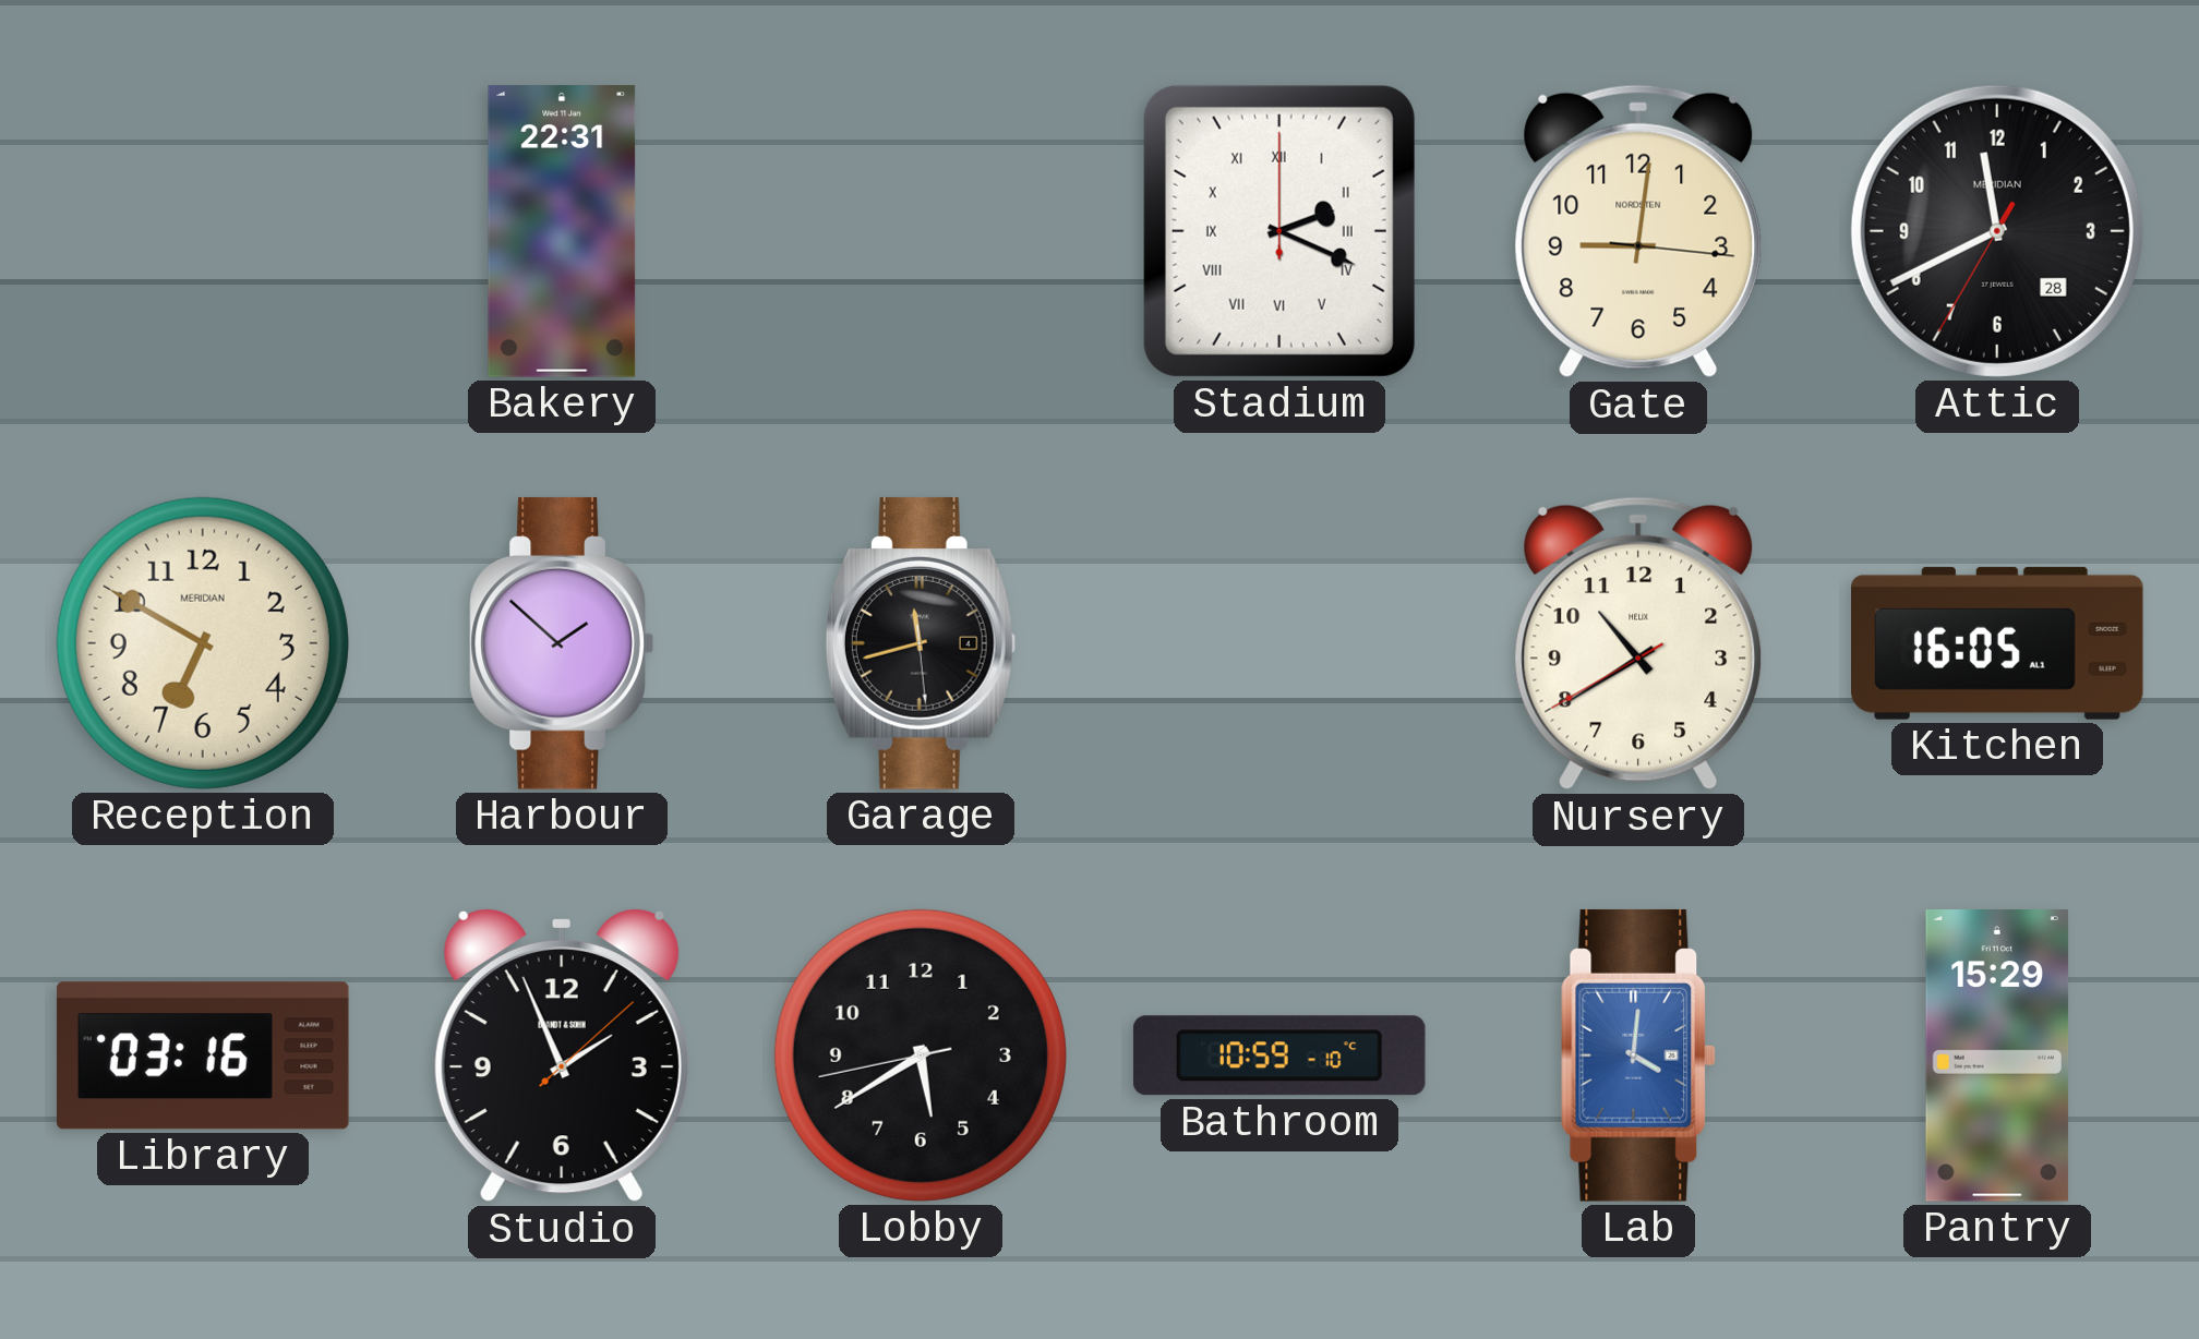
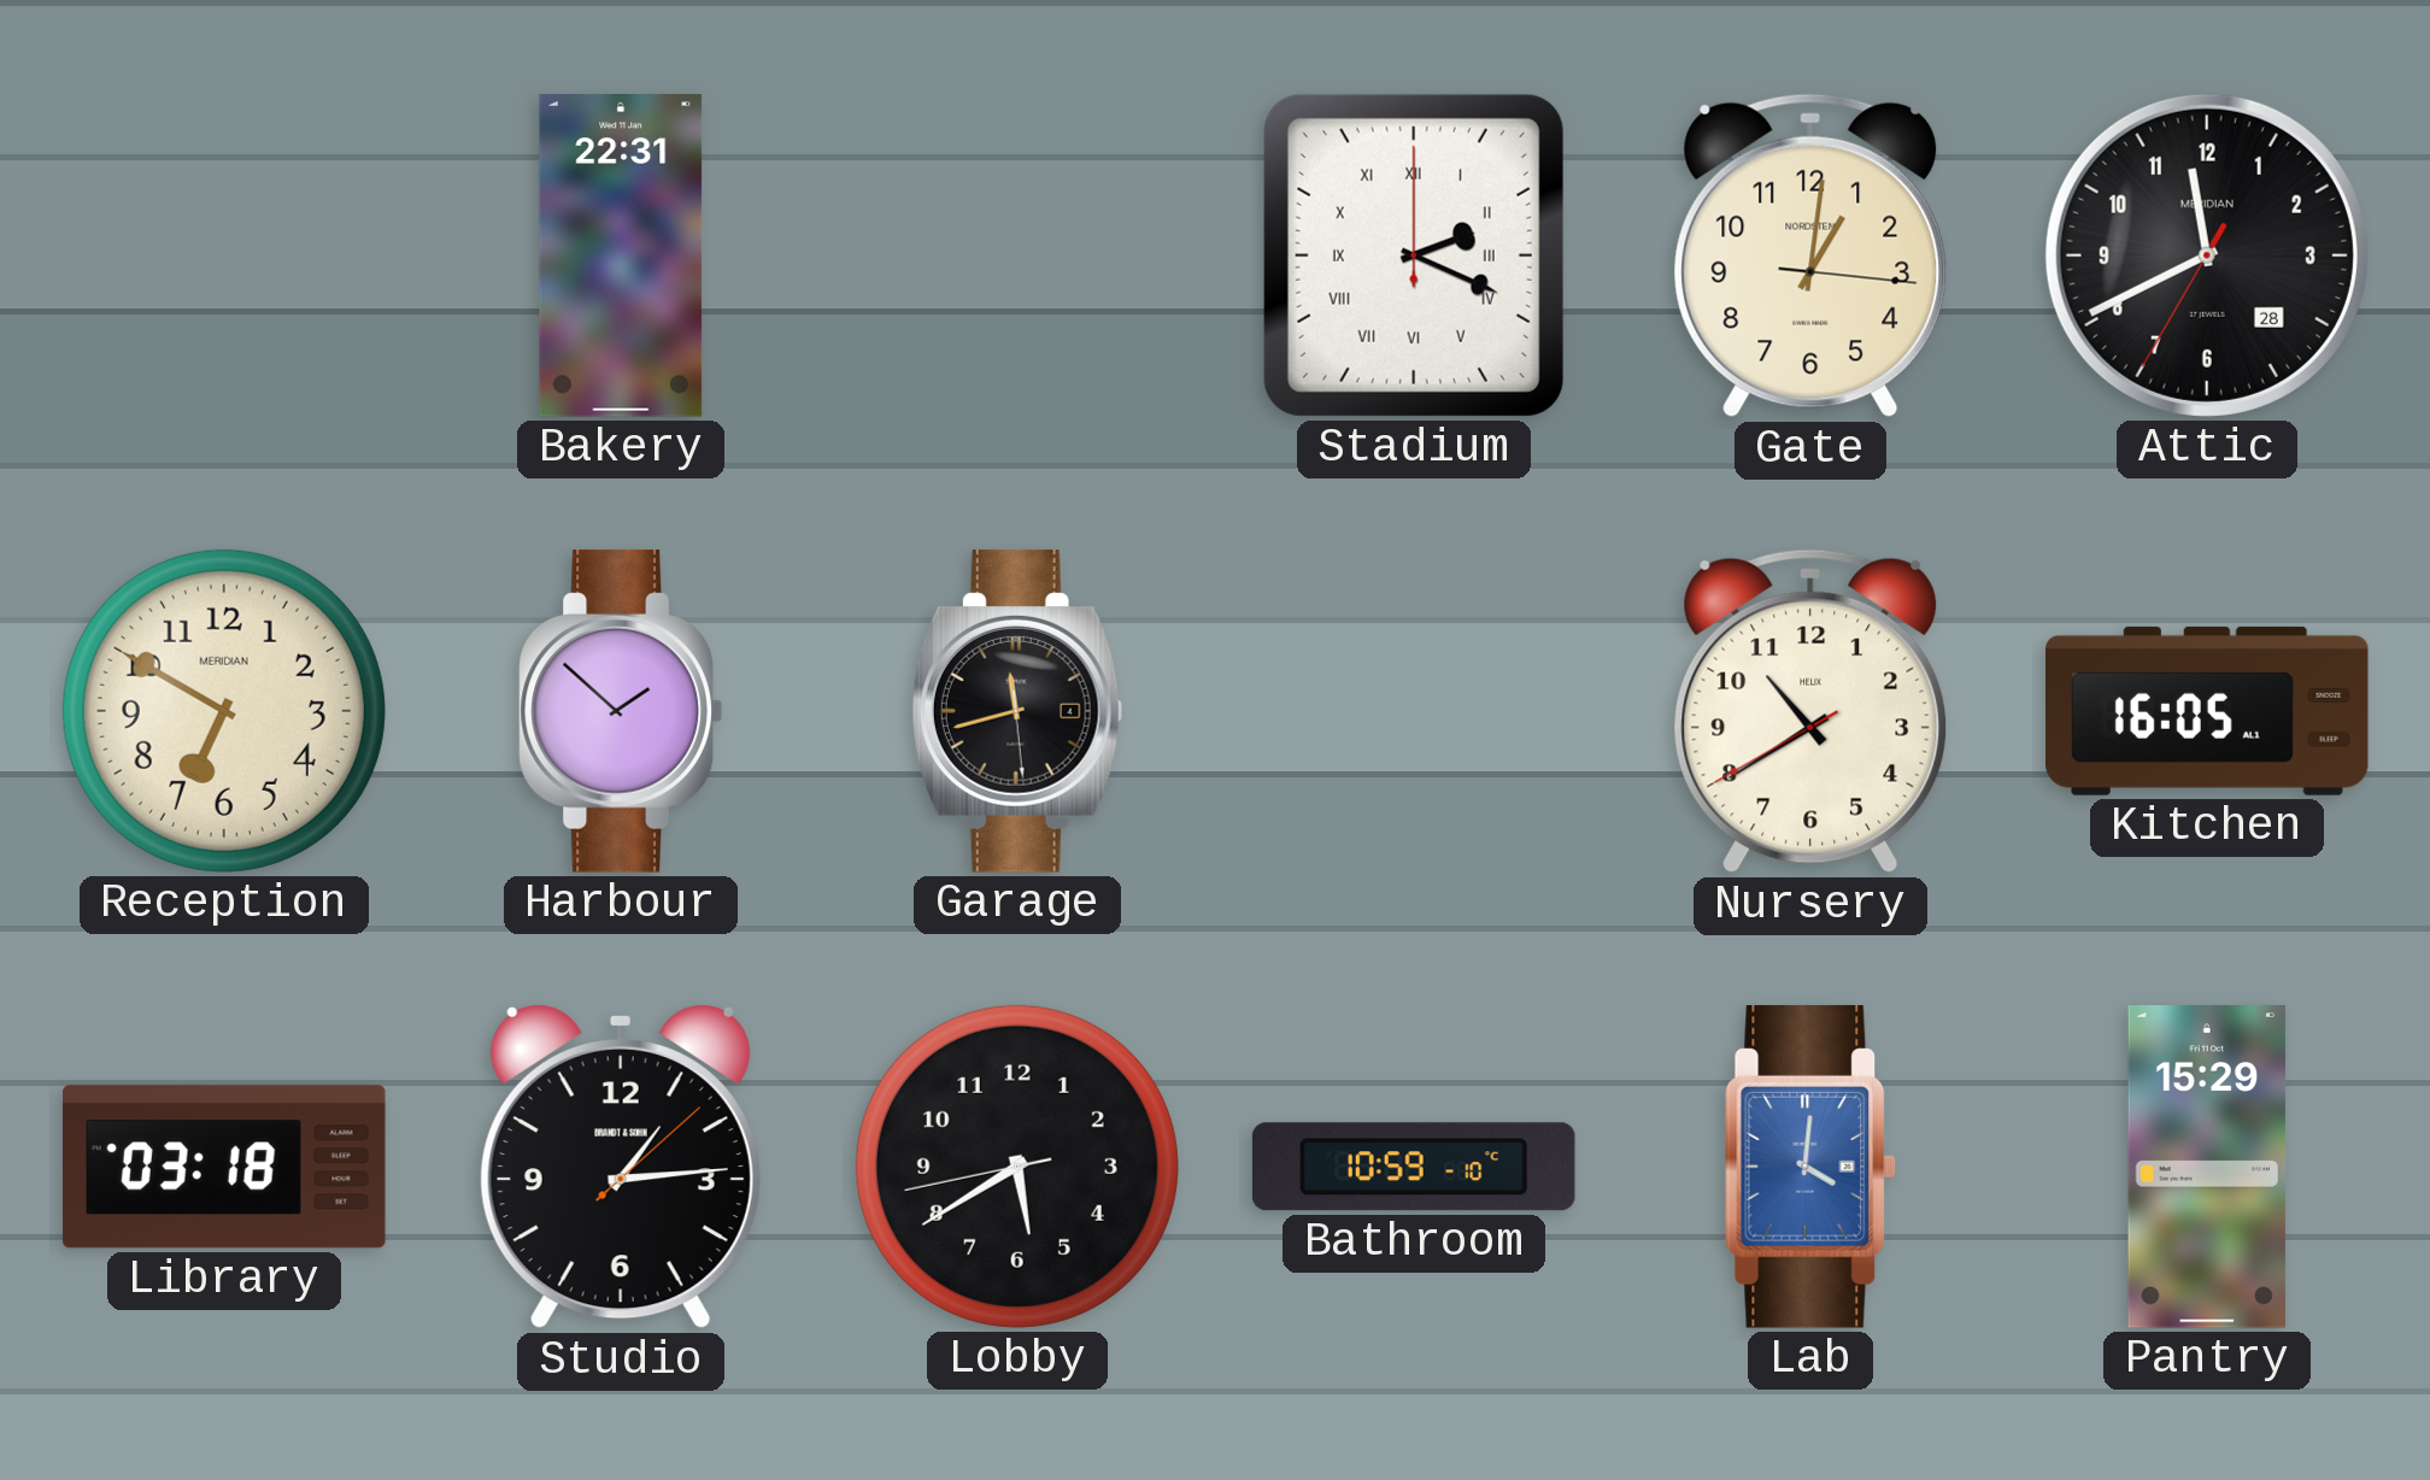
Gate: 9:01 -> 1:01
Library: 03:16 -> 03:18
Studio: 1:56 -> 1:14
